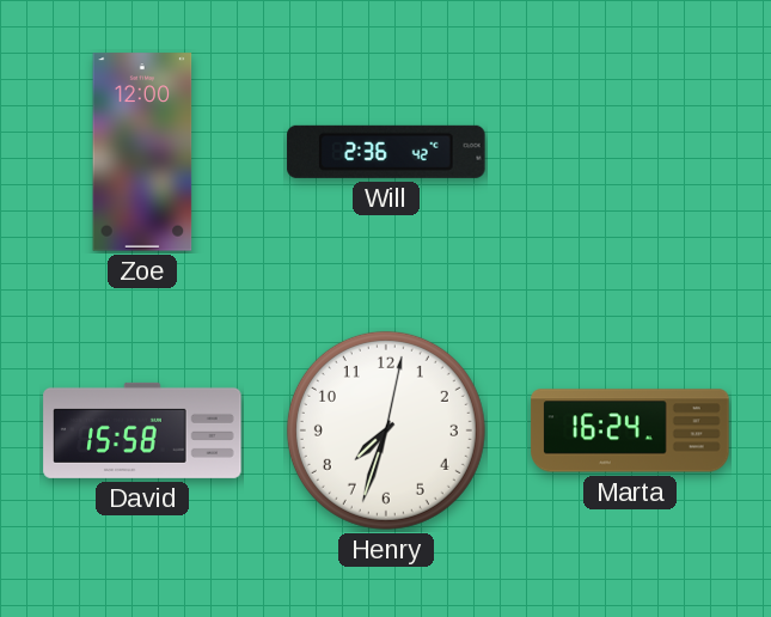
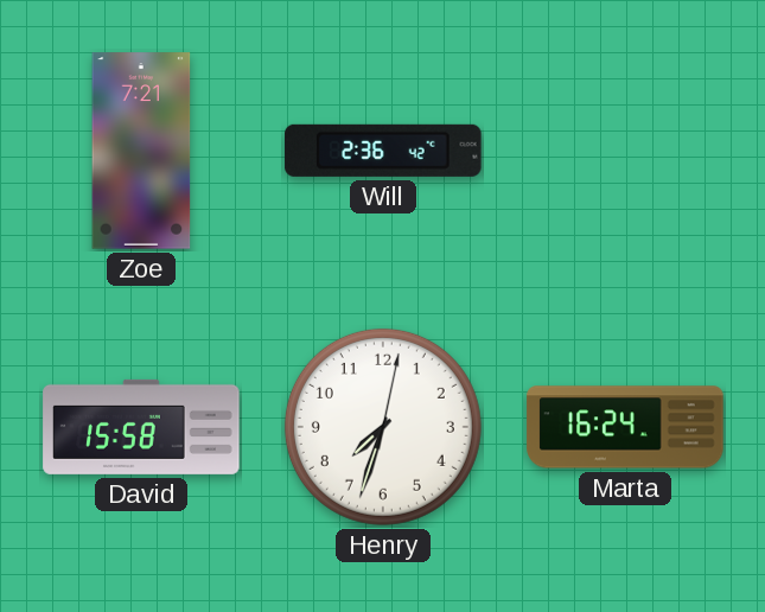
Zoe: 12:00 -> 7:21
